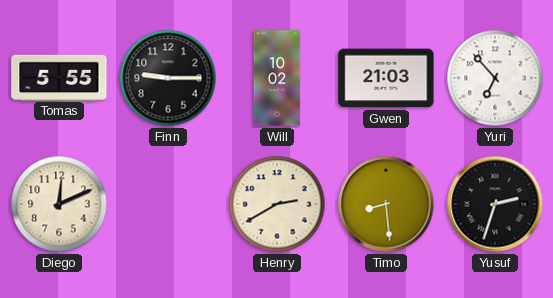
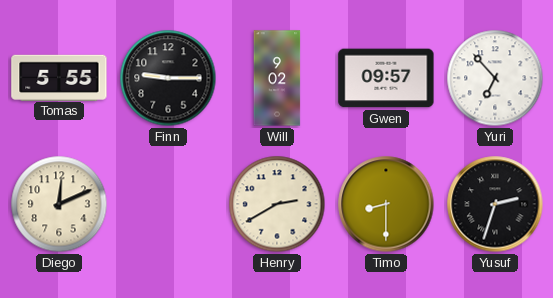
Will: 10:02 -> 9:02
Gwen: 21:03 -> 09:57
Timo: 8:29 -> 8:30
